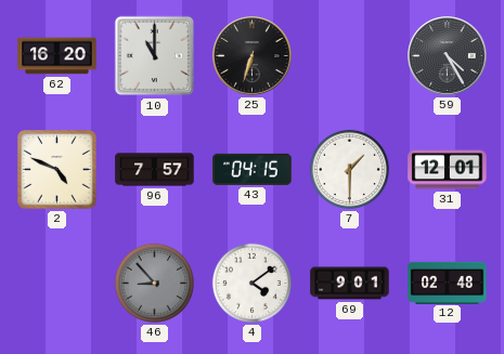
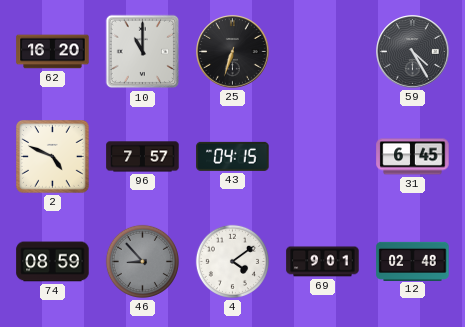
7: 1:30 -> none
31: 12:01 -> 6:45
74: none -> 08:59
